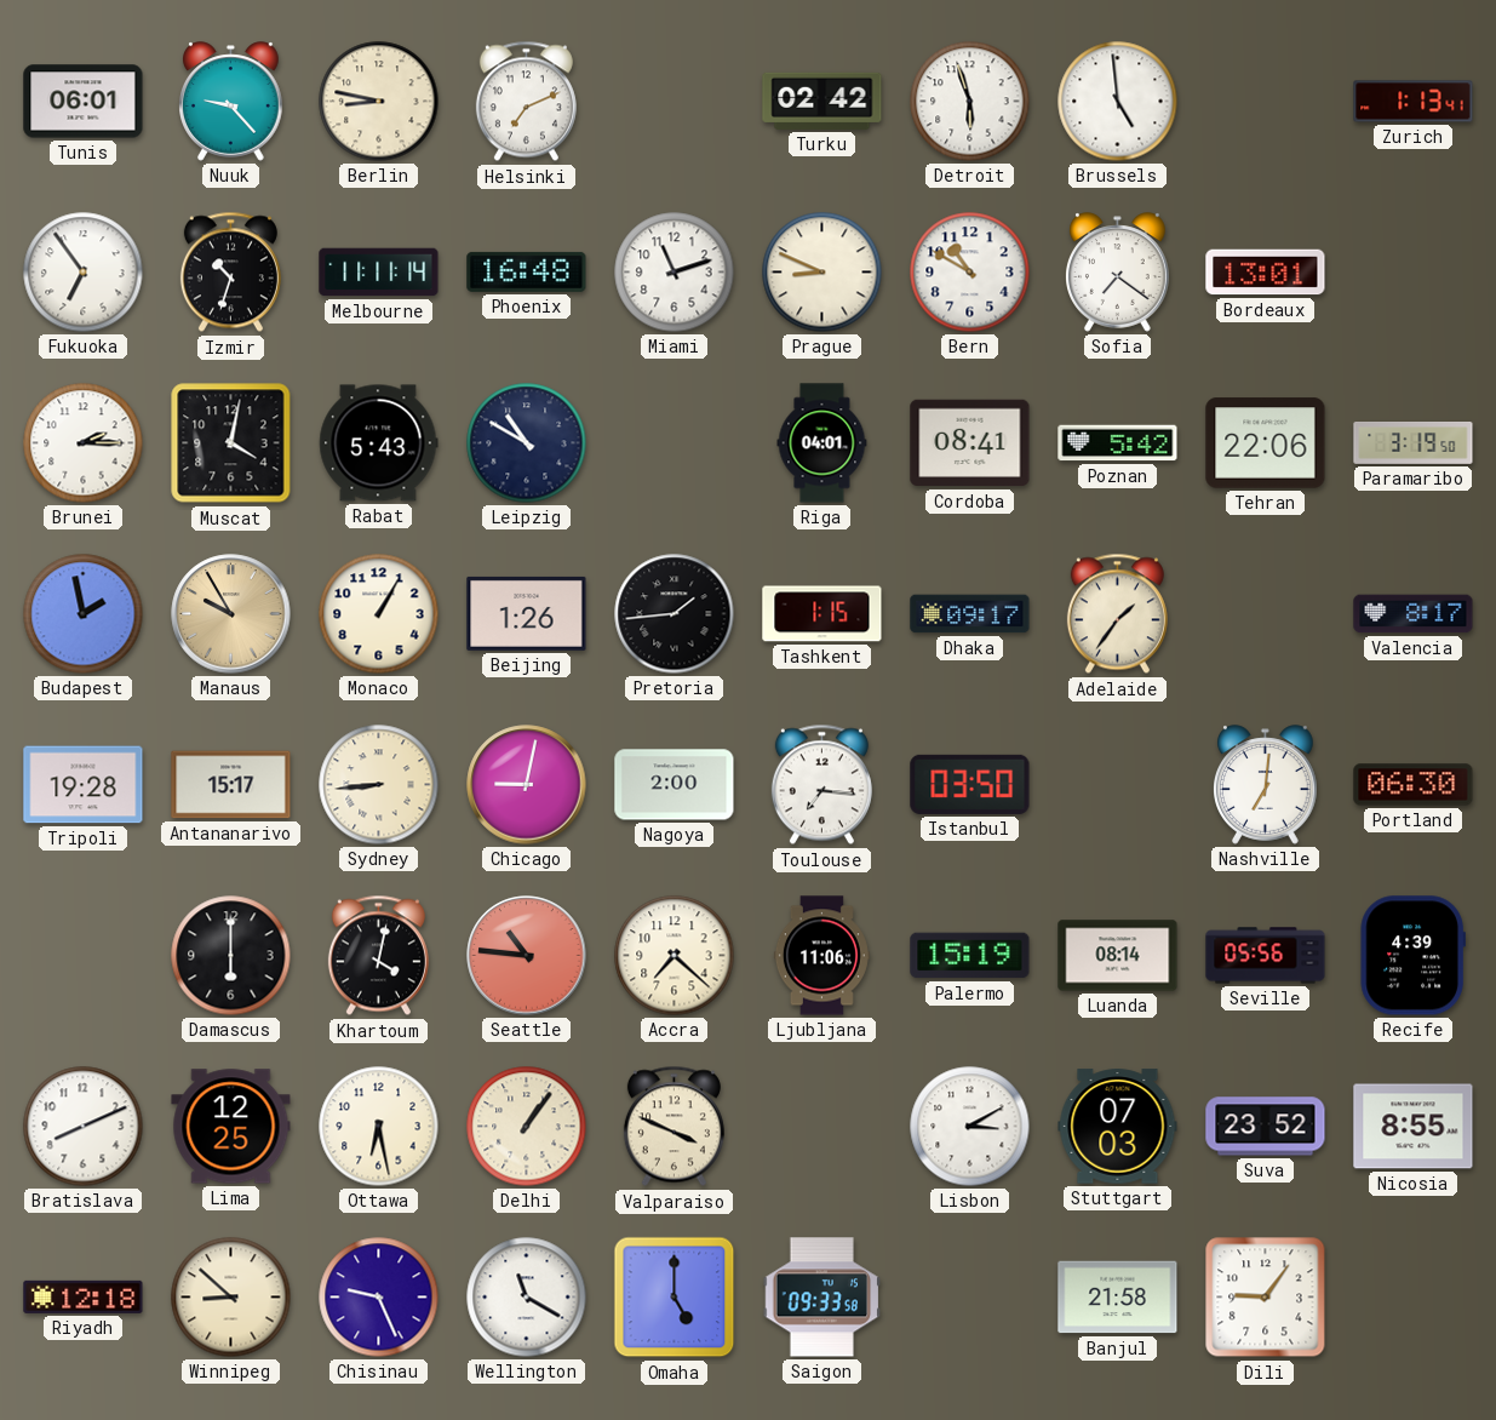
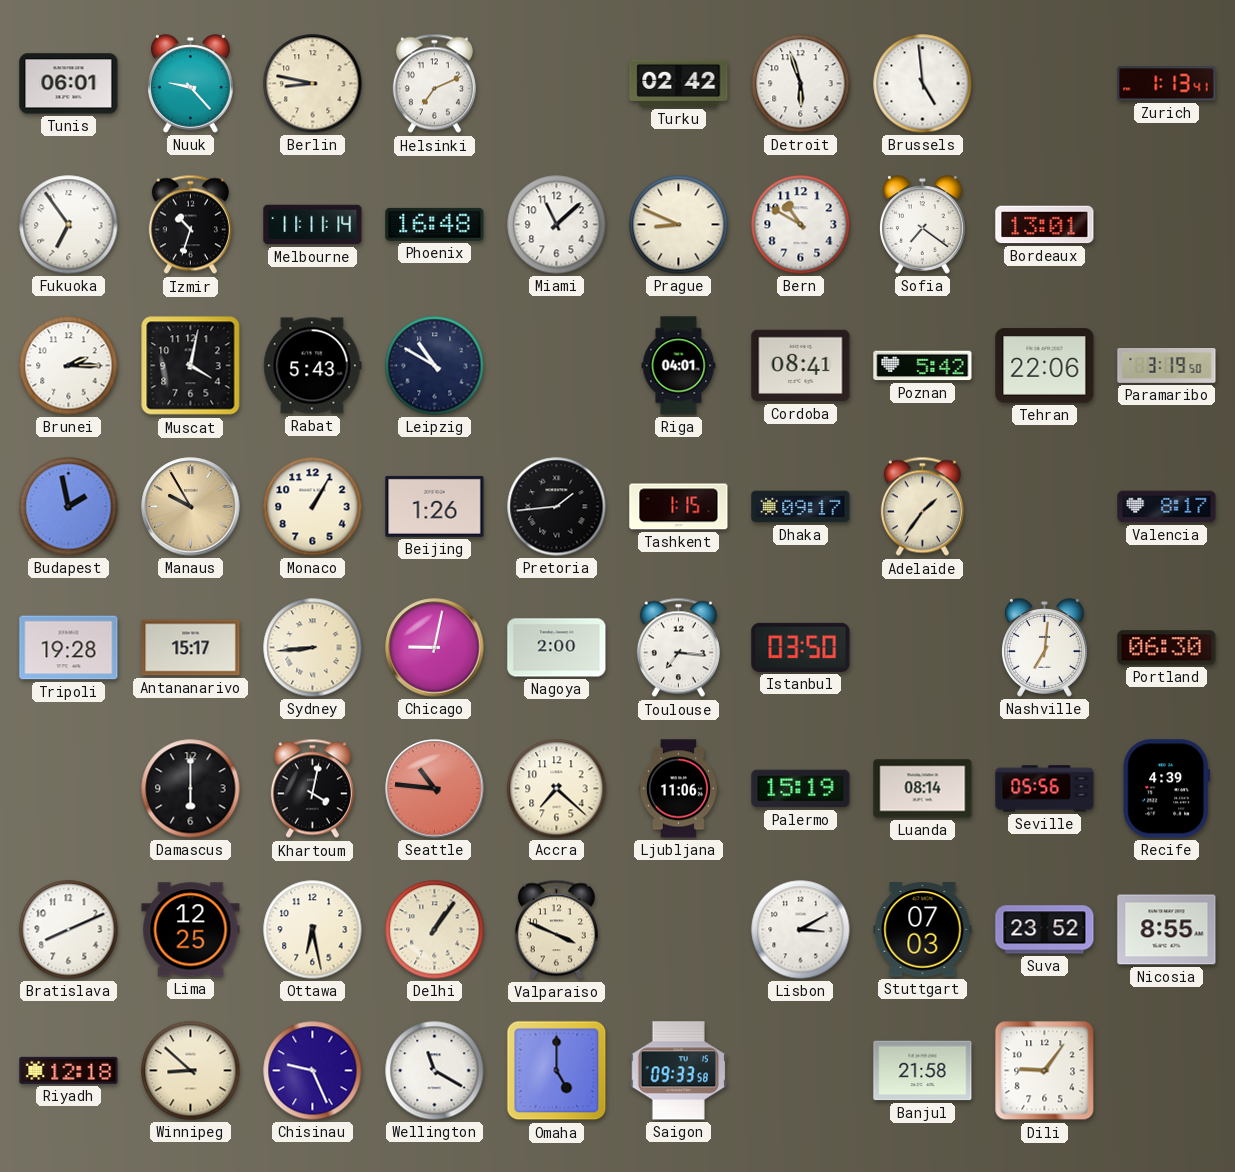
Miami: 11:12 -> 11:08
